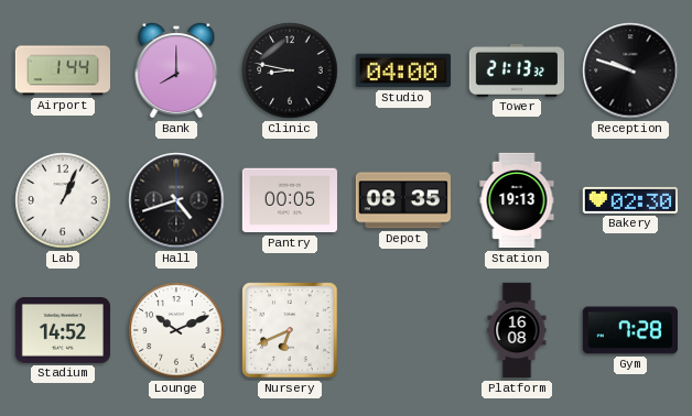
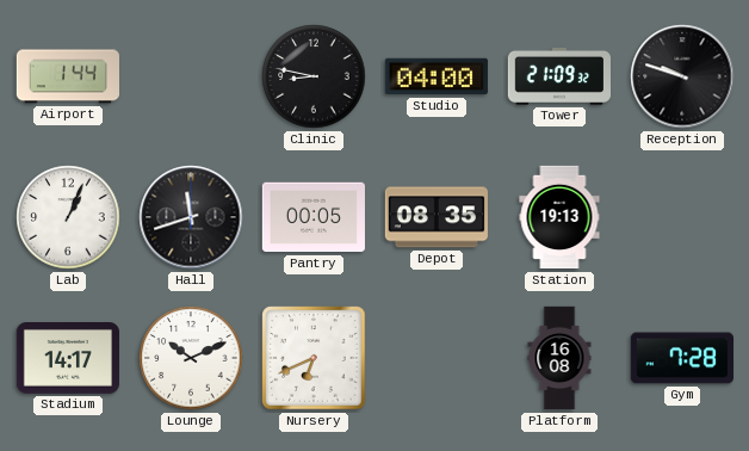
Bank: 8:00 -> none
Tower: 21:13 -> 21:09
Hall: 4:42 -> 11:42
Bakery: 02:30 -> none
Stadium: 14:52 -> 14:17
